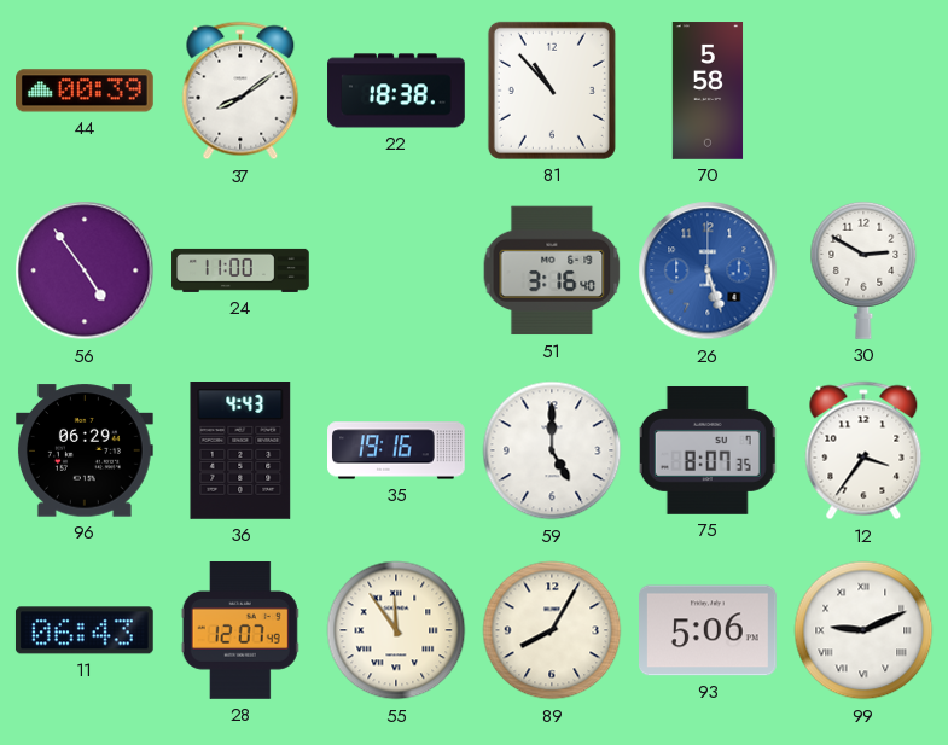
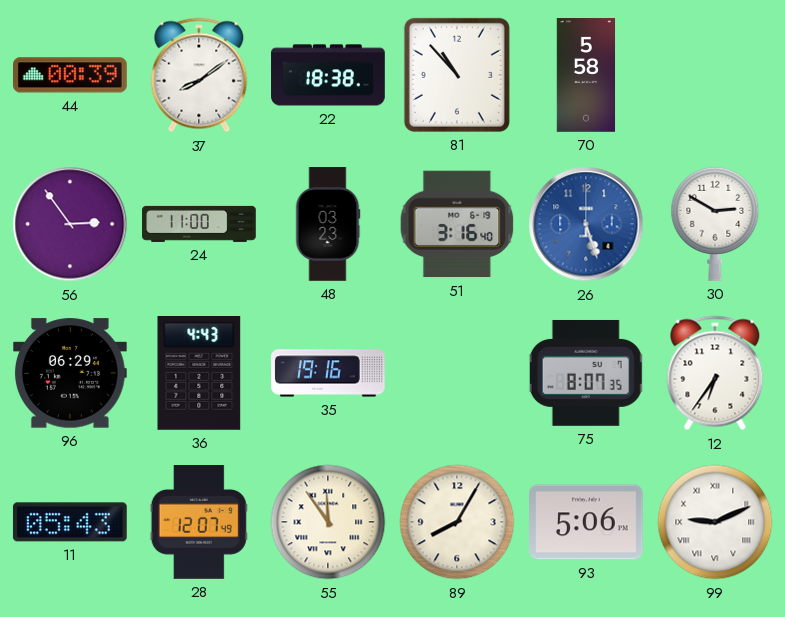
56: 4:54 -> 2:54
48: none -> 03:23
59: 5:00 -> none
12: 3:36 -> 6:36
11: 06:43 -> 05:43
